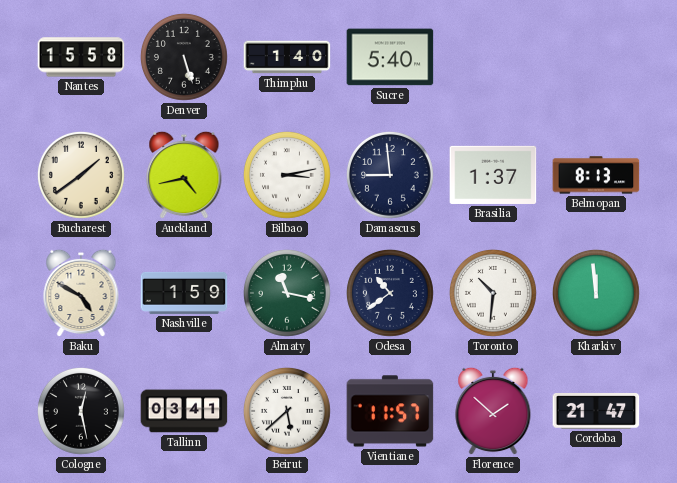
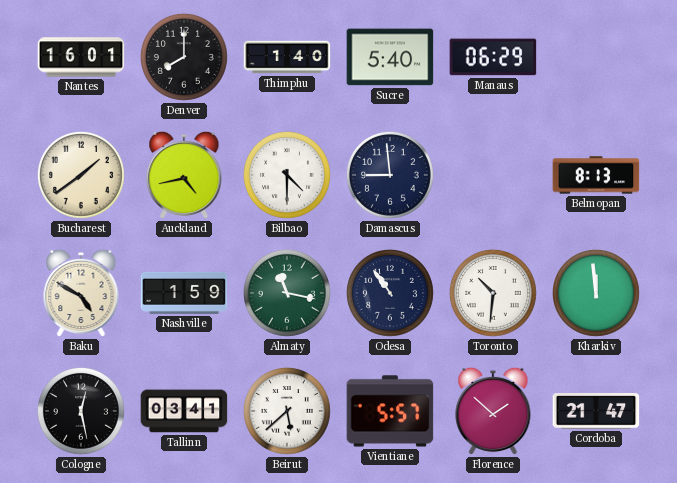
Nantes: 15:58 -> 16:01
Denver: 5:27 -> 8:00
Manaus: none -> 06:29
Bilbao: 3:13 -> 4:30
Brasilia: 1:37 -> none
Odesa: 10:39 -> 10:54
Vientiane: 11:57 -> 5:57
